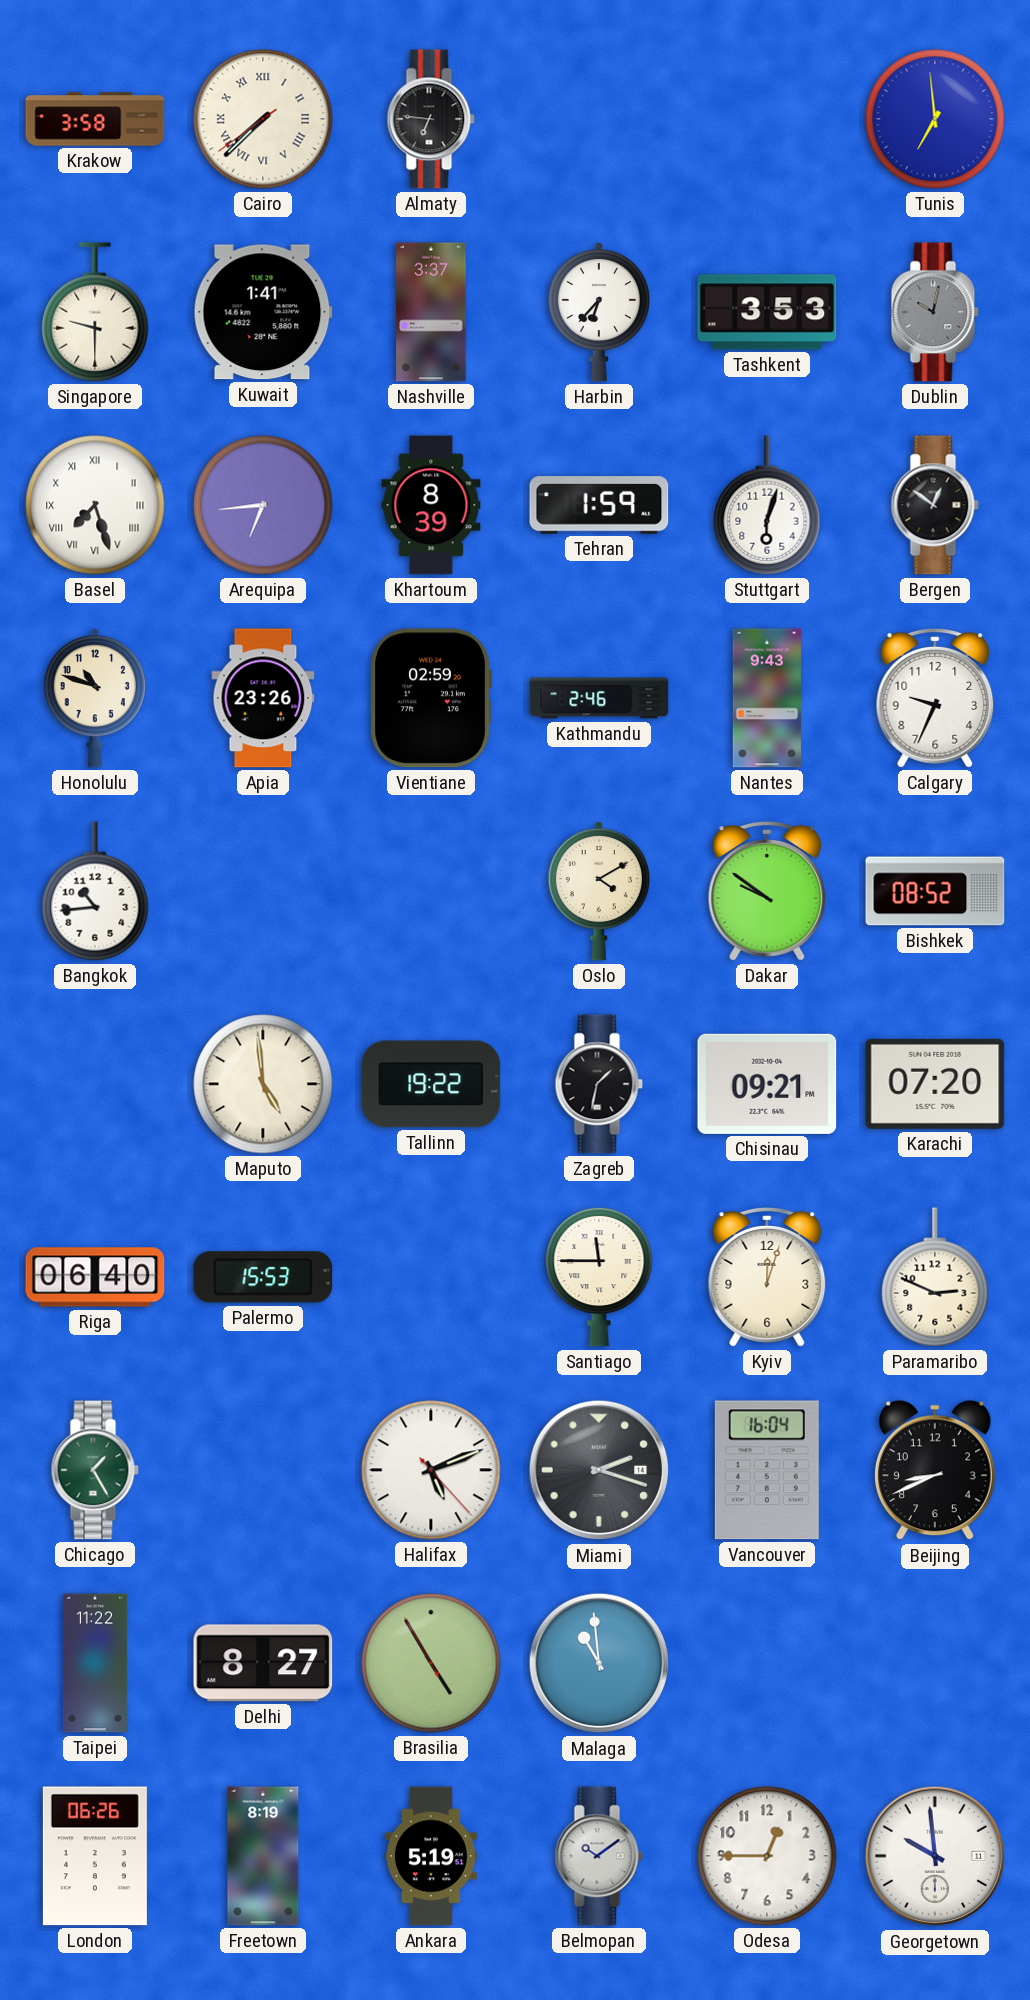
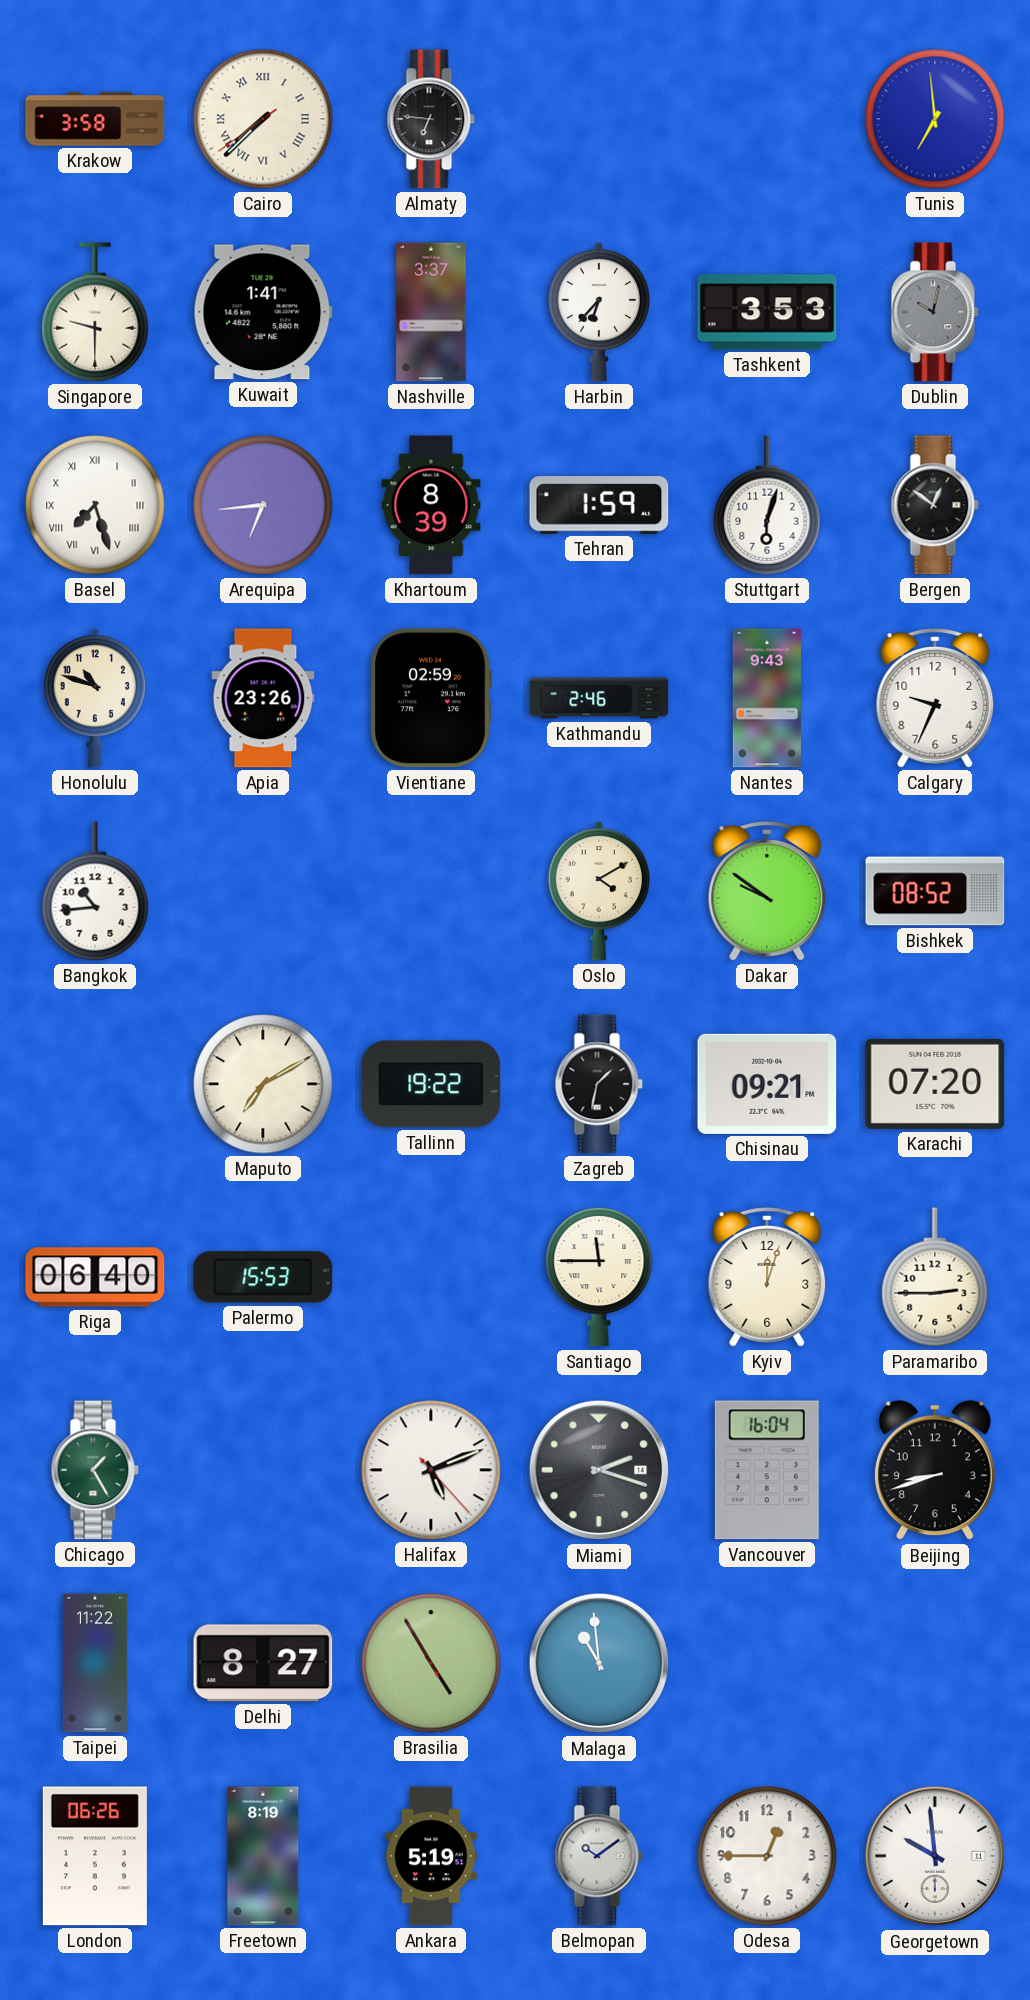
Maputo: 4:59 -> 7:10
Paramaribo: 2:49 -> 2:45
Beijing: 8:41 -> 8:42
